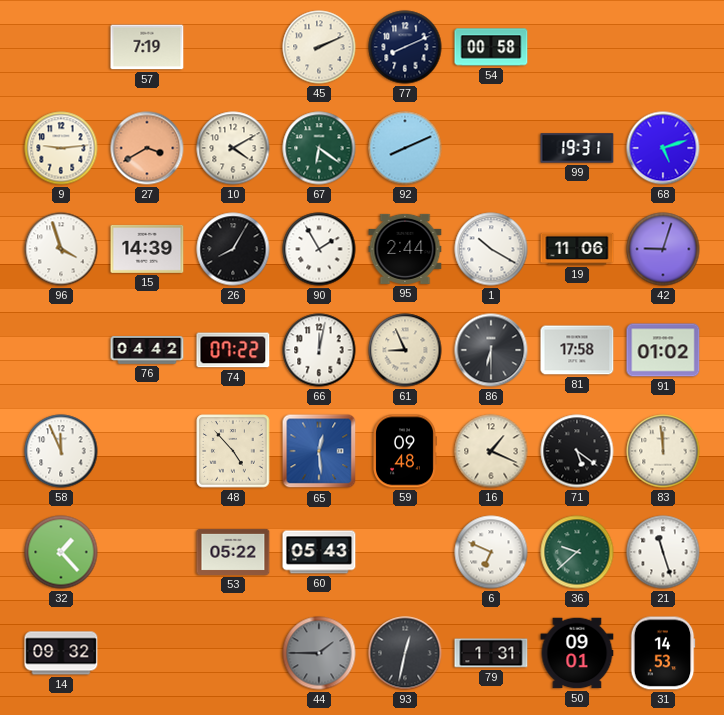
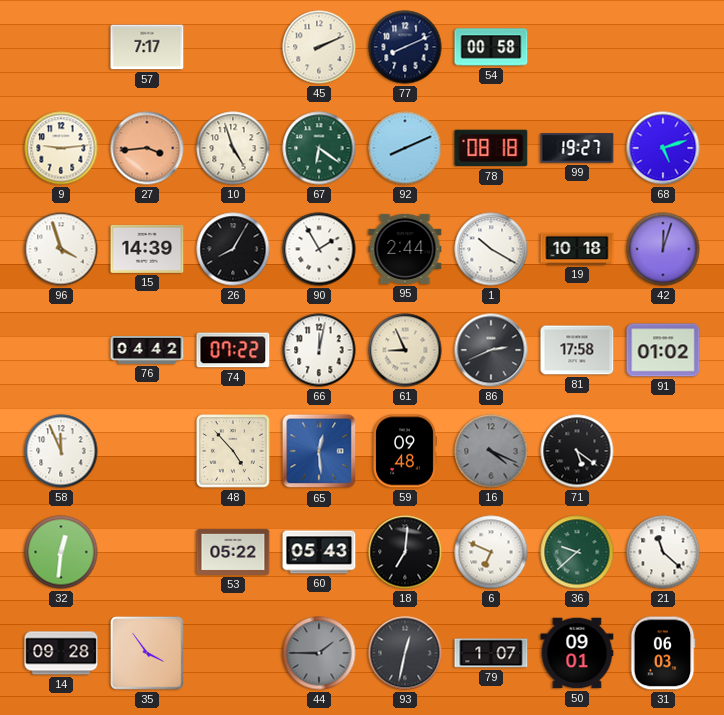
57: 7:19 -> 7:17
27: 3:40 -> 3:44
10: 4:10 -> 4:57
78: none -> 08:18
99: 19:31 -> 19:27
19: 11:06 -> 10:18
42: 9:03 -> 12:03
86: 6:30 -> 2:41
16: 1:19 -> 4:19
16 dial: cream -> grey
83: 11:59 -> none
32: 1:23 -> 12:31
18: none -> 7:01
21: 11:27 -> 11:22
14: 09:32 -> 09:28
35: none -> 3:54
79: 1:31 -> 1:07
31: 14:53 -> 06:03
